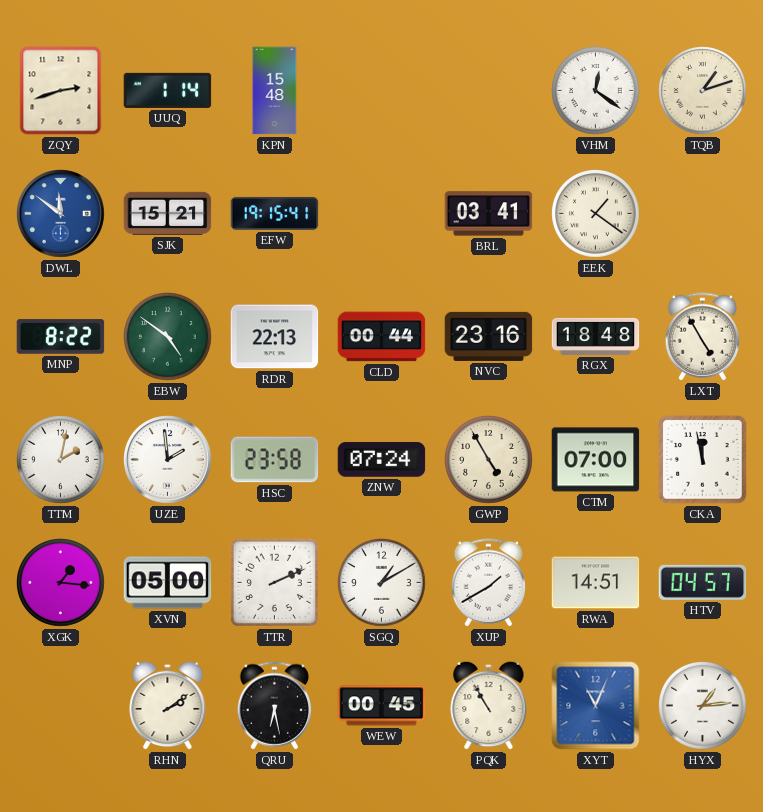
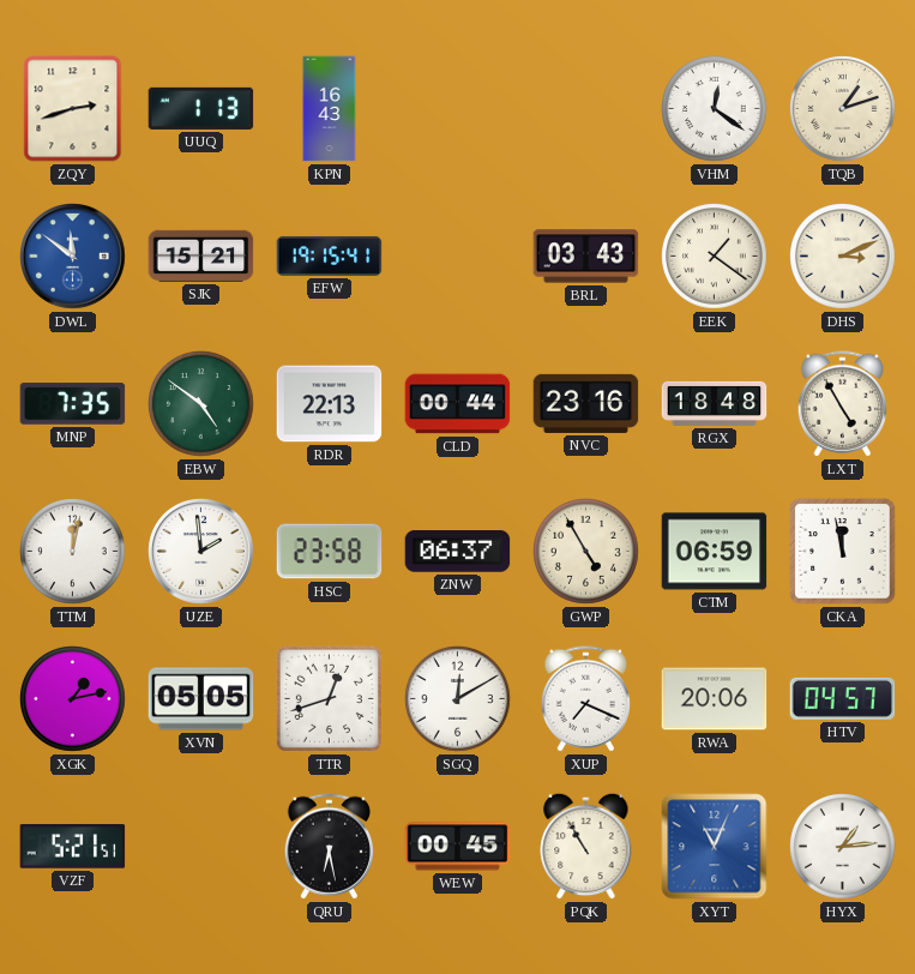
UUQ: 1:14 -> 1:13
KPN: 15:48 -> 16:43
BRL: 03:41 -> 03:43
DHS: none -> 3:11
MNP: 8:22 -> 7:35
TTM: 2:02 -> 12:02
ZNW: 07:24 -> 06:37
CTM: 07:00 -> 06:59
XGK: 1:16 -> 1:13
XVN: 05:00 -> 05:05
TTR: 2:11 -> 12:42
SGQ: 1:10 -> 12:10
XUP: 1:40 -> 7:19
RWA: 14:51 -> 20:06
VZF: none -> 5:21
RHN: 2:09 -> none
